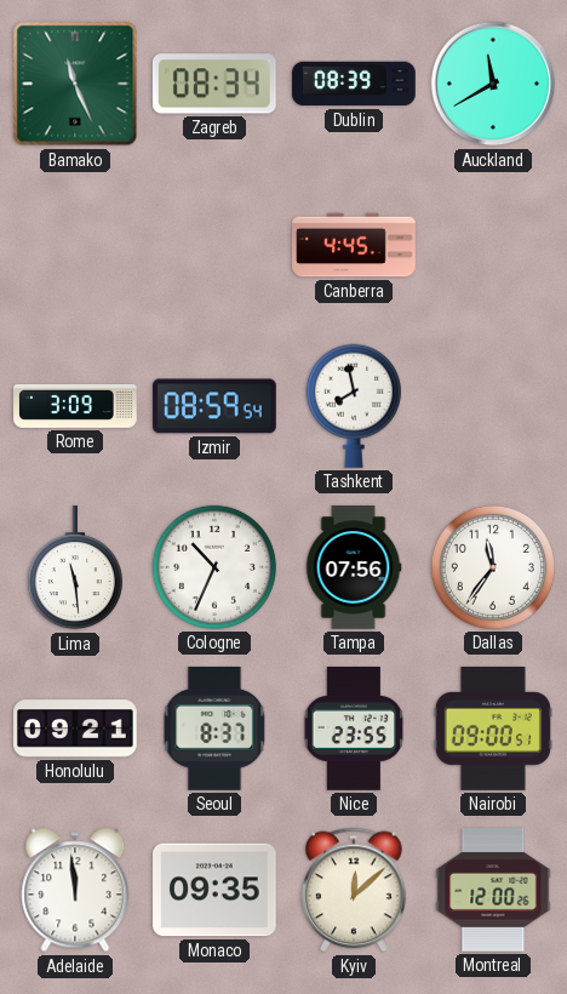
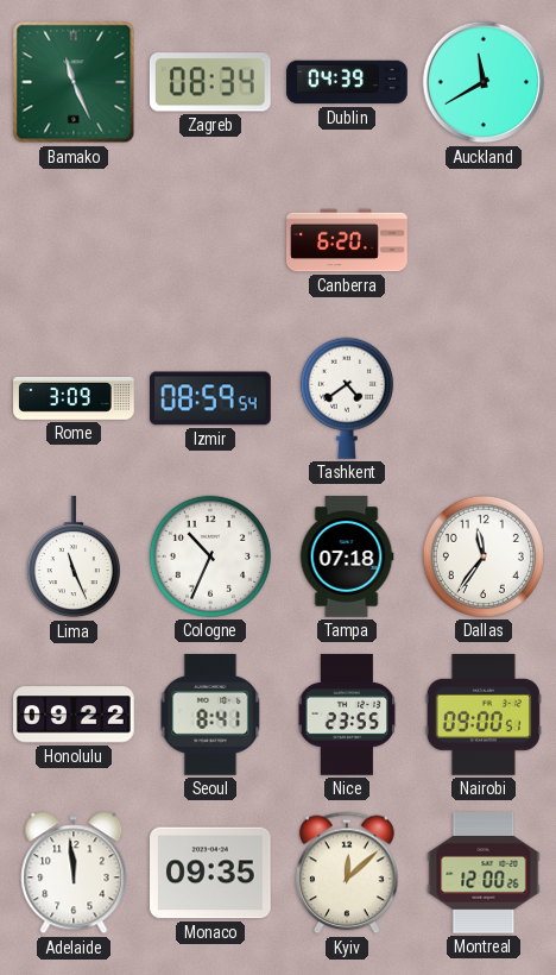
Dublin: 08:39 -> 04:39
Canberra: 4:45 -> 6:20
Tashkent: 7:58 -> 4:39
Lima: 11:29 -> 11:26
Tampa: 07:56 -> 07:18
Honolulu: 09:21 -> 09:22
Seoul: 8:37 -> 8:41
